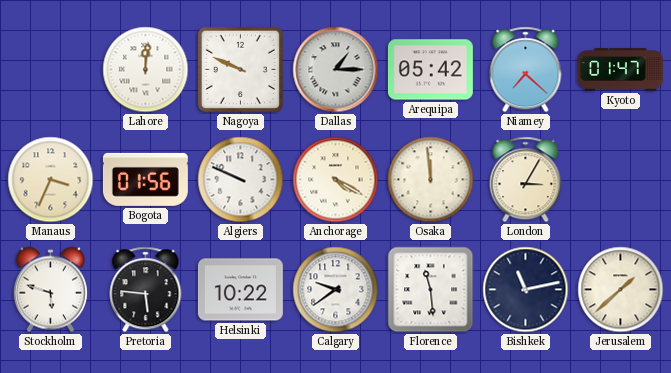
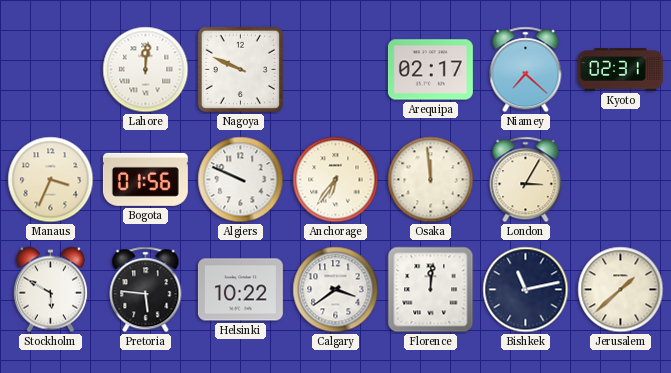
Dallas: 1:15 -> none
Arequipa: 05:42 -> 02:17
Kyoto: 01:47 -> 02:31
Anchorage: 4:20 -> 6:36
Stockholm: 5:48 -> 5:50
Calgary: 9:39 -> 3:39
Florence: 11:29 -> 12:01
